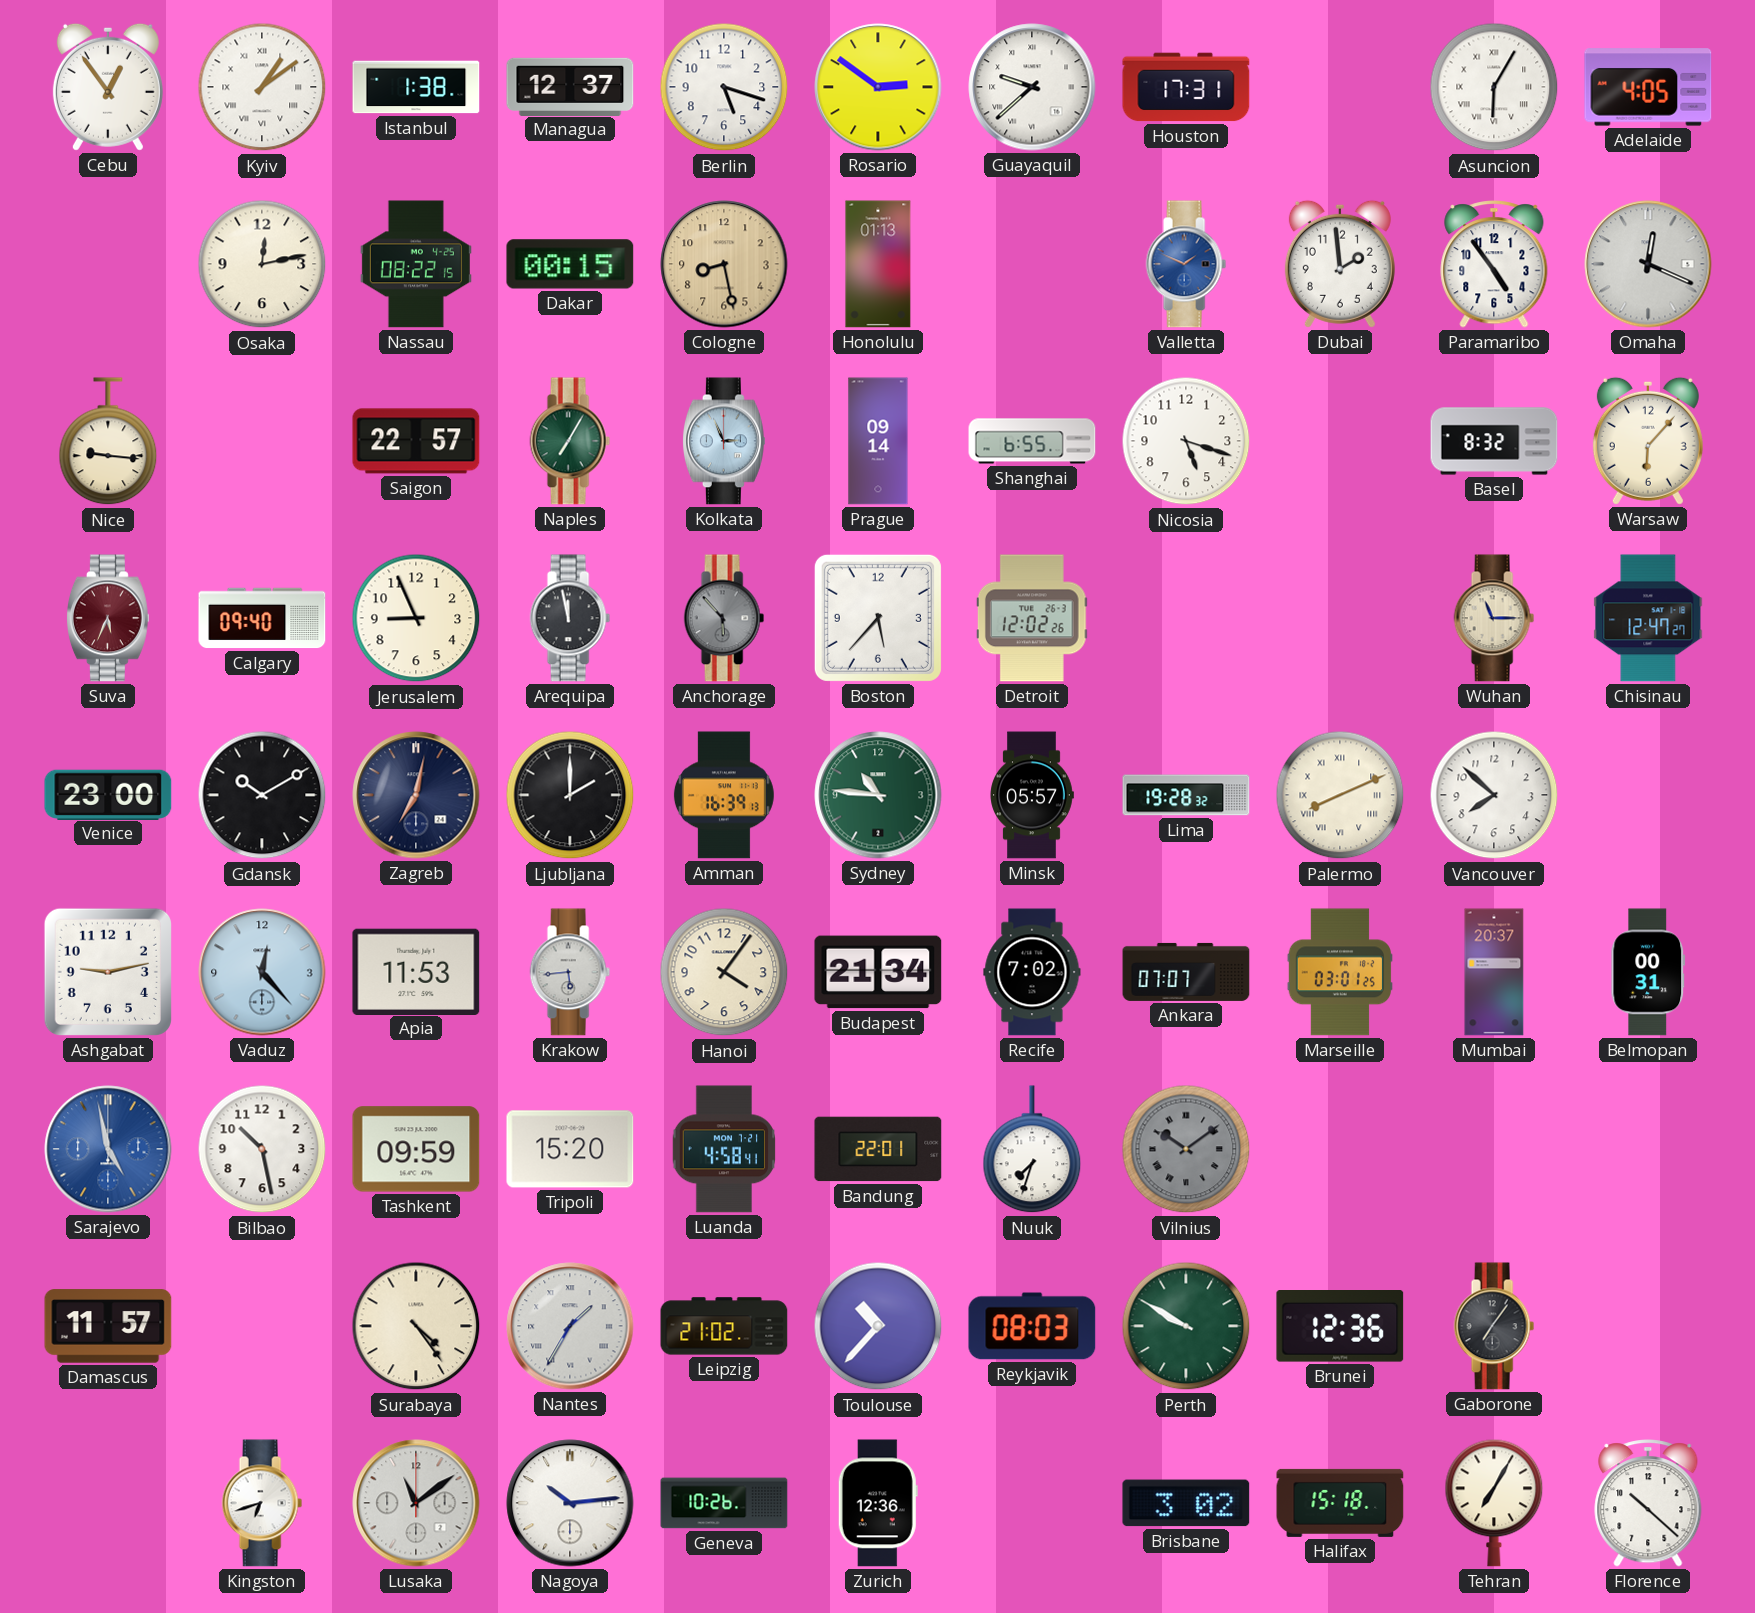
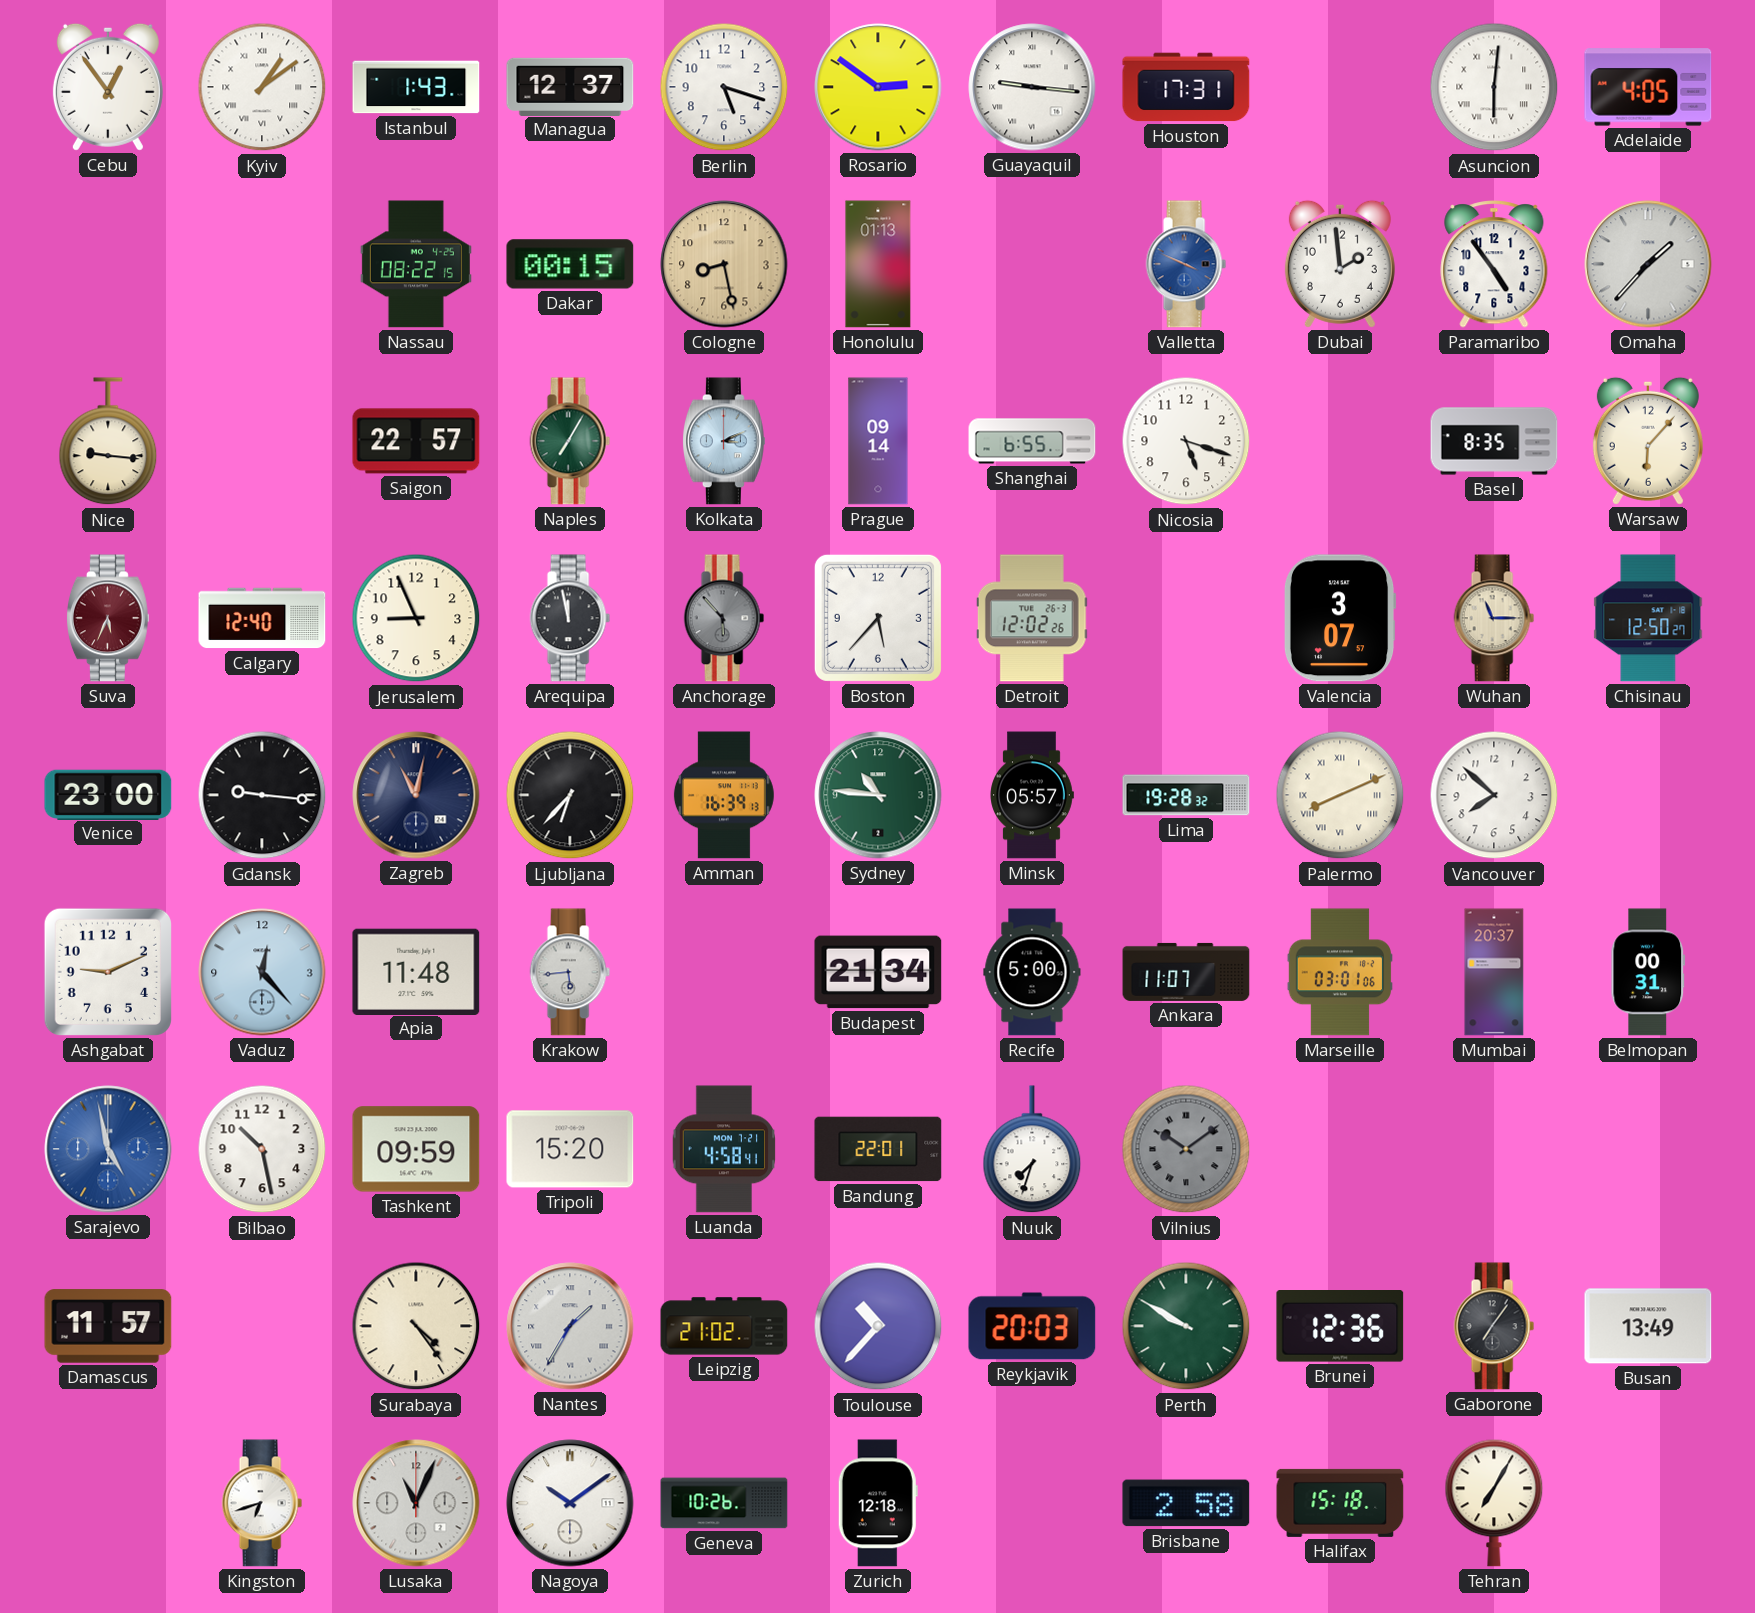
Istanbul: 1:38 -> 1:43
Guayaquil: 9:38 -> 9:16
Asuncion: 6:05 -> 6:01
Osaka: 12:13 -> none
Valletta: 1:49 -> 3:49
Omaha: 12:19 -> 1:37
Kolkata: 2:56 -> 3:11
Basel: 8:32 -> 8:35
Calgary: 09:40 -> 12:40
Valencia: none -> 3:07
Chisinau: 12:47 -> 12:50
Gdansk: 10:10 -> 9:16
Zagreb: 7:02 -> 11:02
Ljubljana: 2:00 -> 6:37
Ashgabat: 9:13 -> 9:11
Apia: 11:53 -> 11:48
Hanoi: 4:06 -> none
Recife: 7:02 -> 5:00
Ankara: 07:07 -> 11:07
Marseille: 03:01:25 -> 03:01:06
Reykjavik: 08:03 -> 20:03
Busan: none -> 13:49
Lusaka: 11:09 -> 11:04
Nagoya: 10:14 -> 10:09
Zurich: 12:36 -> 12:18
Brisbane: 3:02 -> 2:58
Florence: 10:22 -> none
